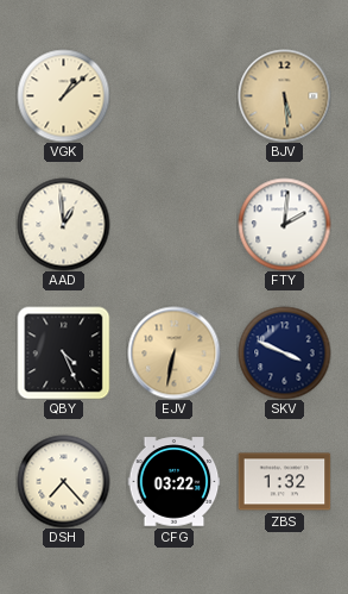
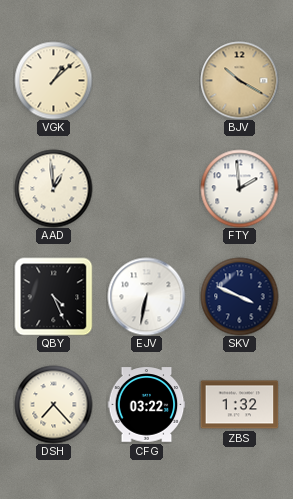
BJV: 5:29 -> 10:20
FTY: 2:01 -> 1:59
EJV dial: champagne -> white
